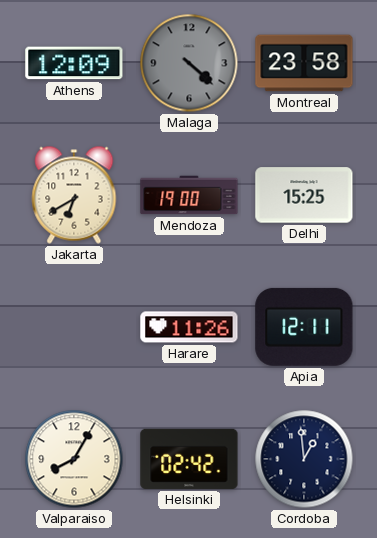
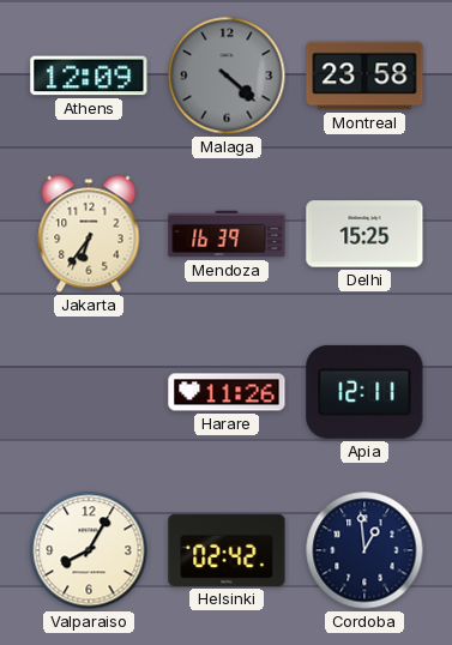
Jakarta: 6:40 -> 6:36
Mendoza: 19:00 -> 16:39
